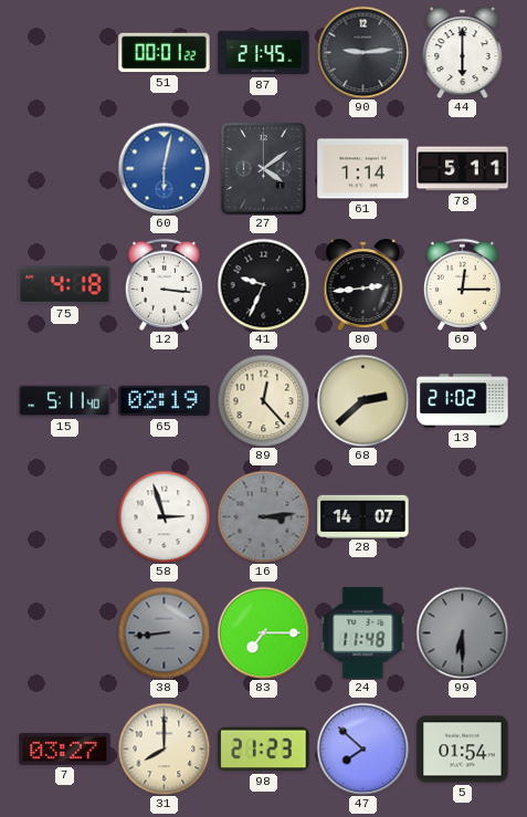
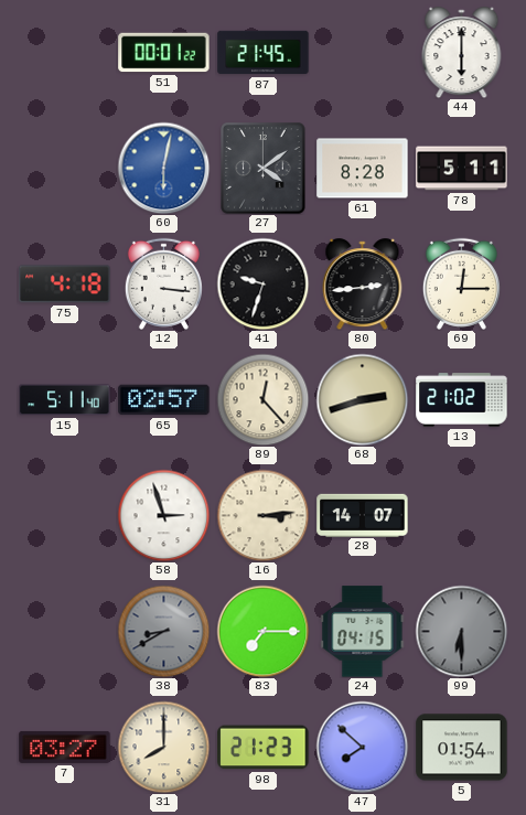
90: 9:14 -> none
61: 1:14 -> 8:28
41: 9:34 -> 9:33
65: 02:19 -> 02:57
68: 2:38 -> 2:42
16 dial: grey -> cream
38: 8:44 -> 8:40
24: 11:48 -> 04:15
